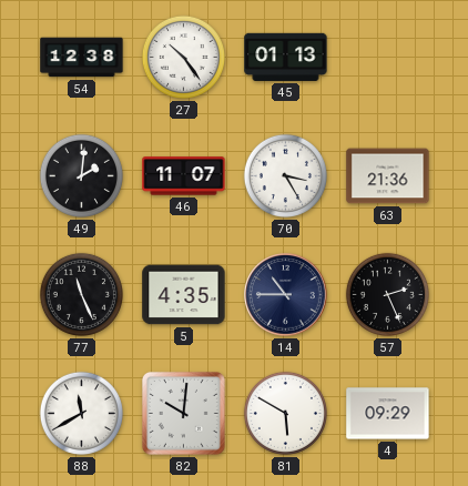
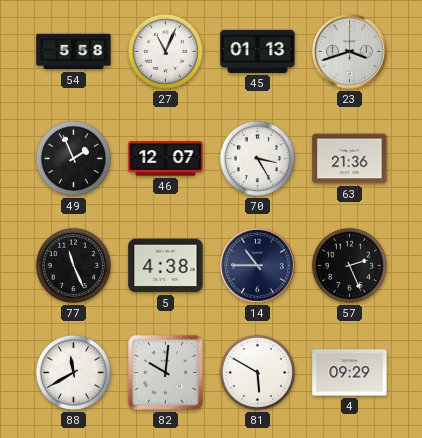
54: 12:38 -> 5:58
27: 10:24 -> 11:04
23: none -> 3:42
49: 2:01 -> 1:56
46: 11:07 -> 12:07
5: 4:35 -> 4:38
